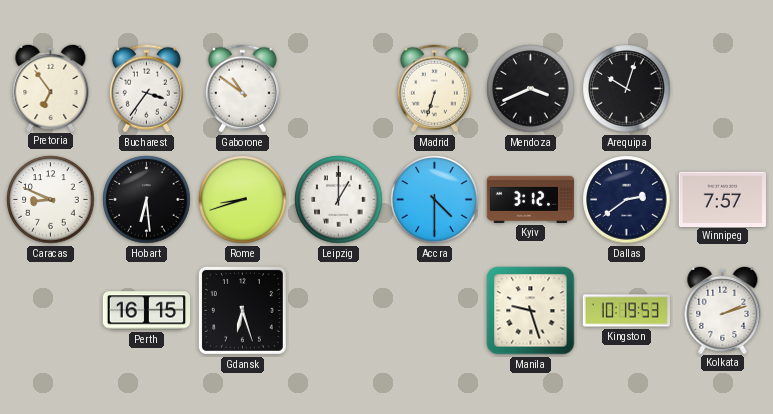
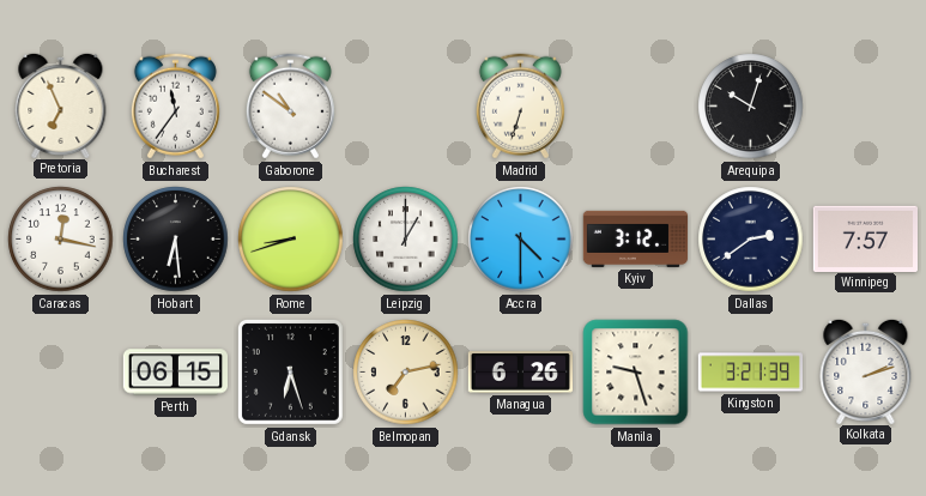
Pretoria: 6:54 -> 6:56
Bucharest: 3:36 -> 11:36
Mendoza: 3:41 -> none
Caracas: 8:49 -> 12:17
Perth: 16:15 -> 06:15
Belmopan: none -> 7:13
Managua: none -> 6:26
Kingston: 10:19 -> 3:21
